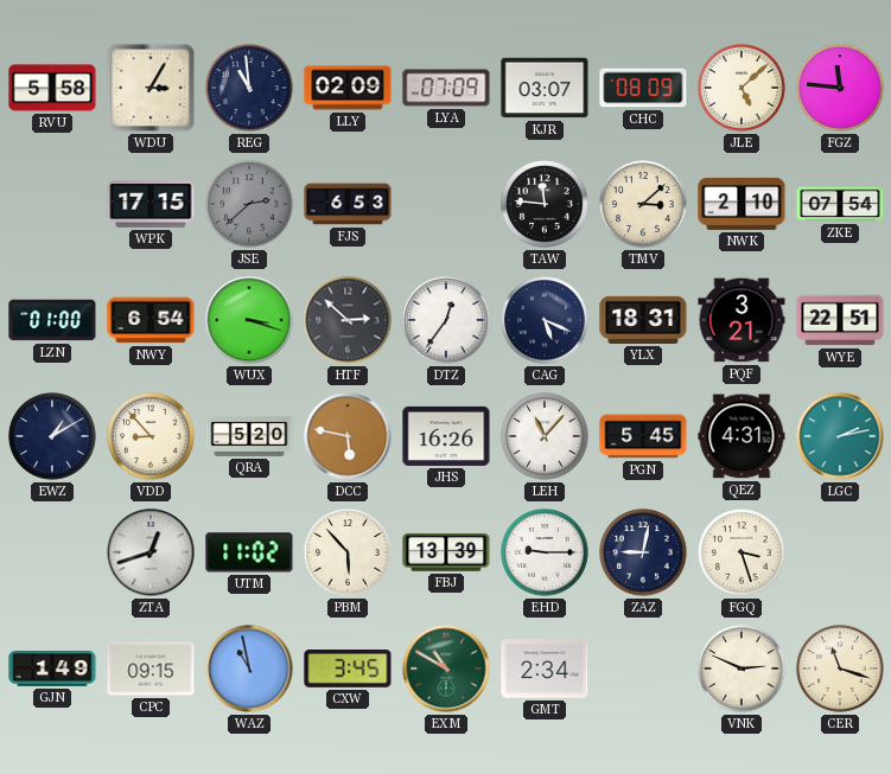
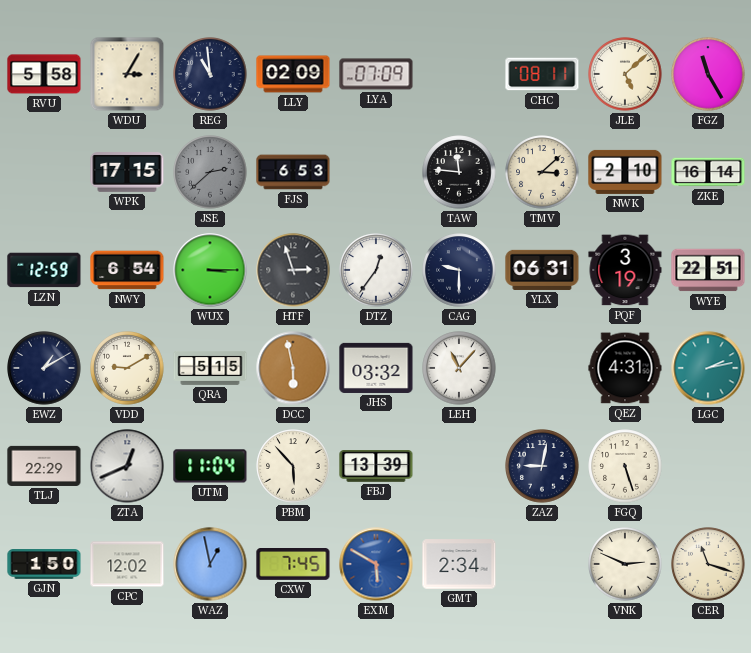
KJR: 03:07 -> none
CHC: 08:09 -> 08:11
FGZ: 11:46 -> 11:25
ZKE: 07:54 -> 16:14
LZN: 01:00 -> 12:59
WUX: 3:18 -> 3:15
HTF: 2:52 -> 2:57
CAG: 5:19 -> 9:30
YLX: 18:31 -> 06:31
PQF: 3:21 -> 3:19
VDD: 8:53 -> 9:10
QRA: 5:20 -> 5:15
DCC: 5:47 -> 5:58
JHS: 16:26 -> 03:32
PGN: 5:45 -> none
TLJ: none -> 22:29
ZTA: 12:42 -> 12:41
UTM: 11:02 -> 11:04
EHD: 9:15 -> none
FGQ: 3:27 -> 5:27
GJN: 1:49 -> 1:50
CPC: 09:15 -> 12:02
WAZ: 10:58 -> 12:58
CXW: 3:45 -> 7:45
EXM: 10:50 -> 5:50
EXM dial: green -> blue
